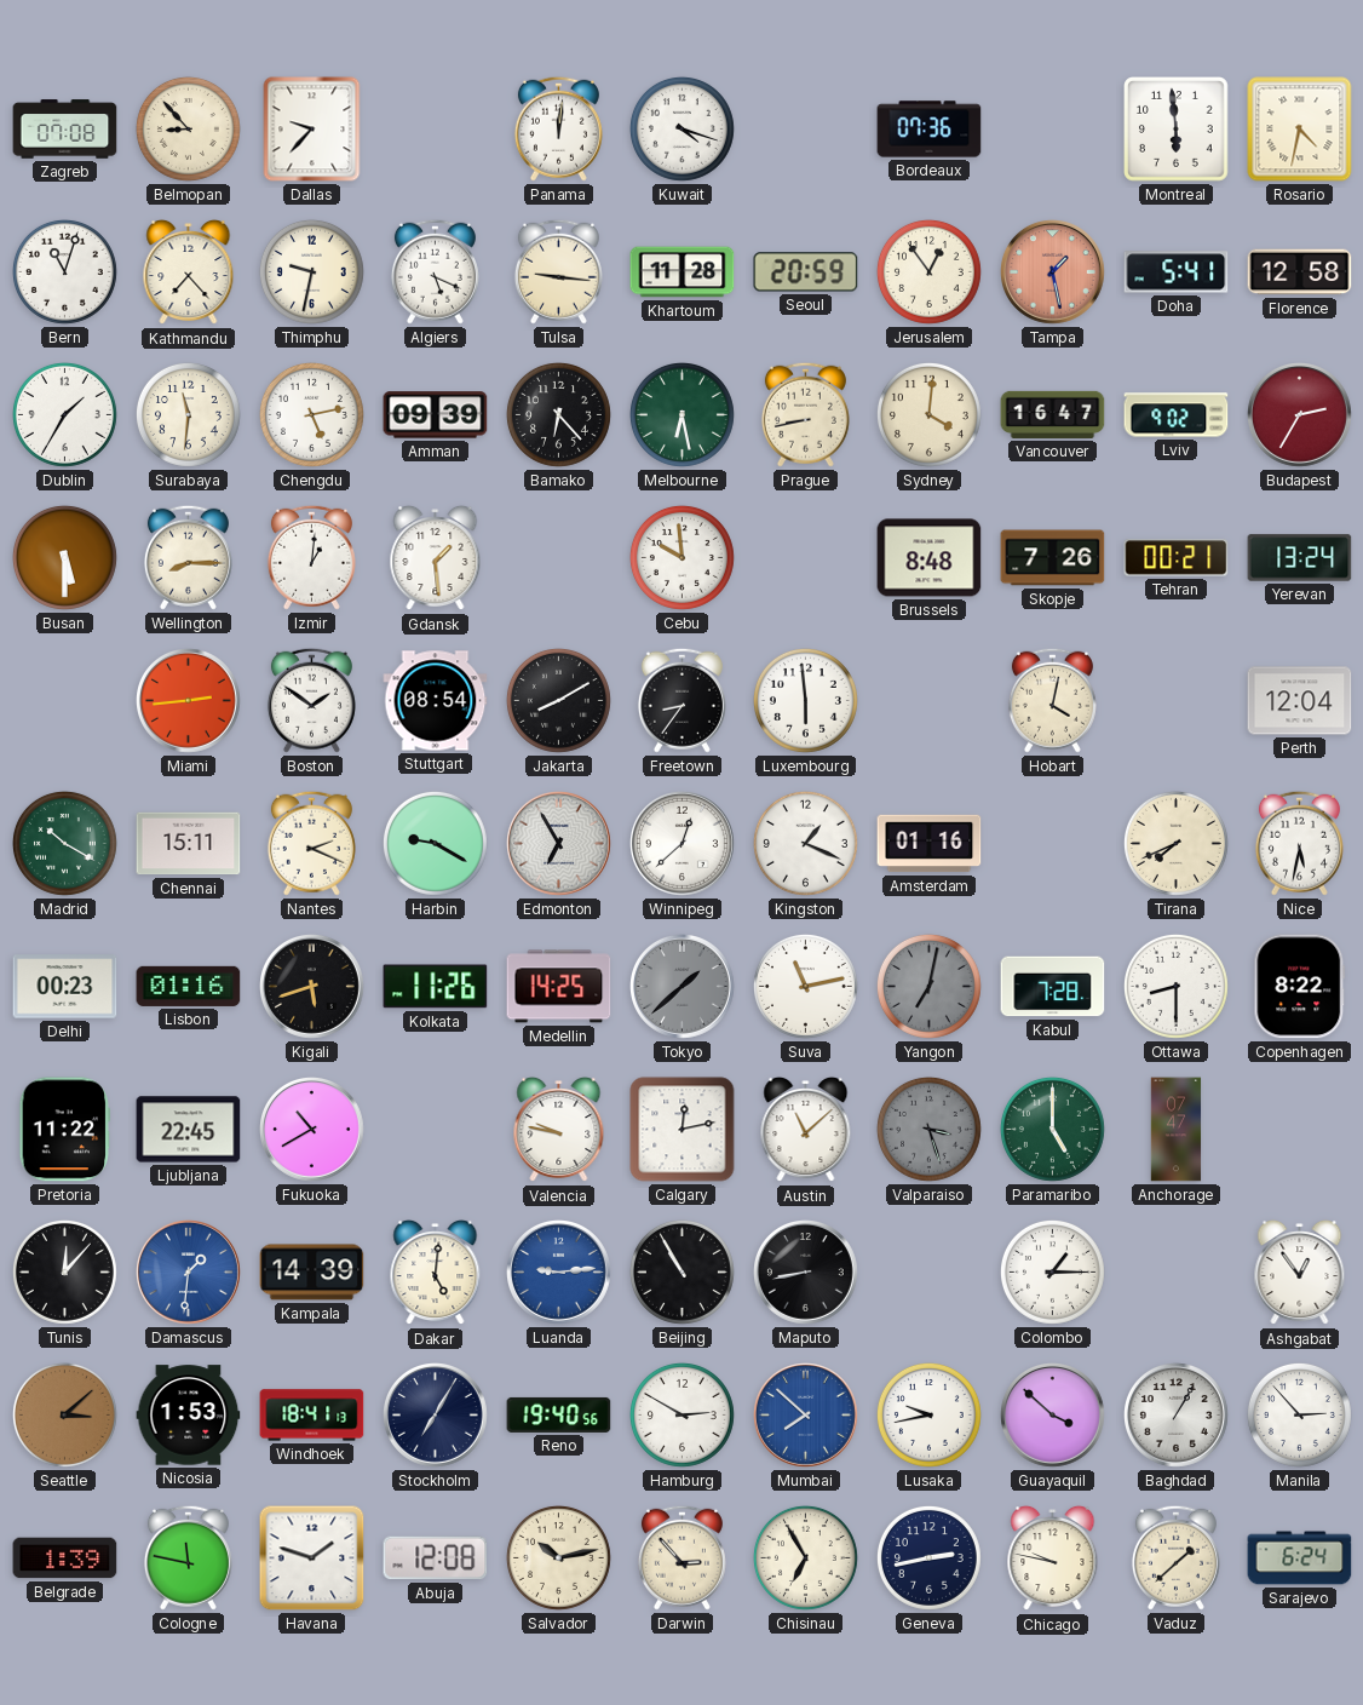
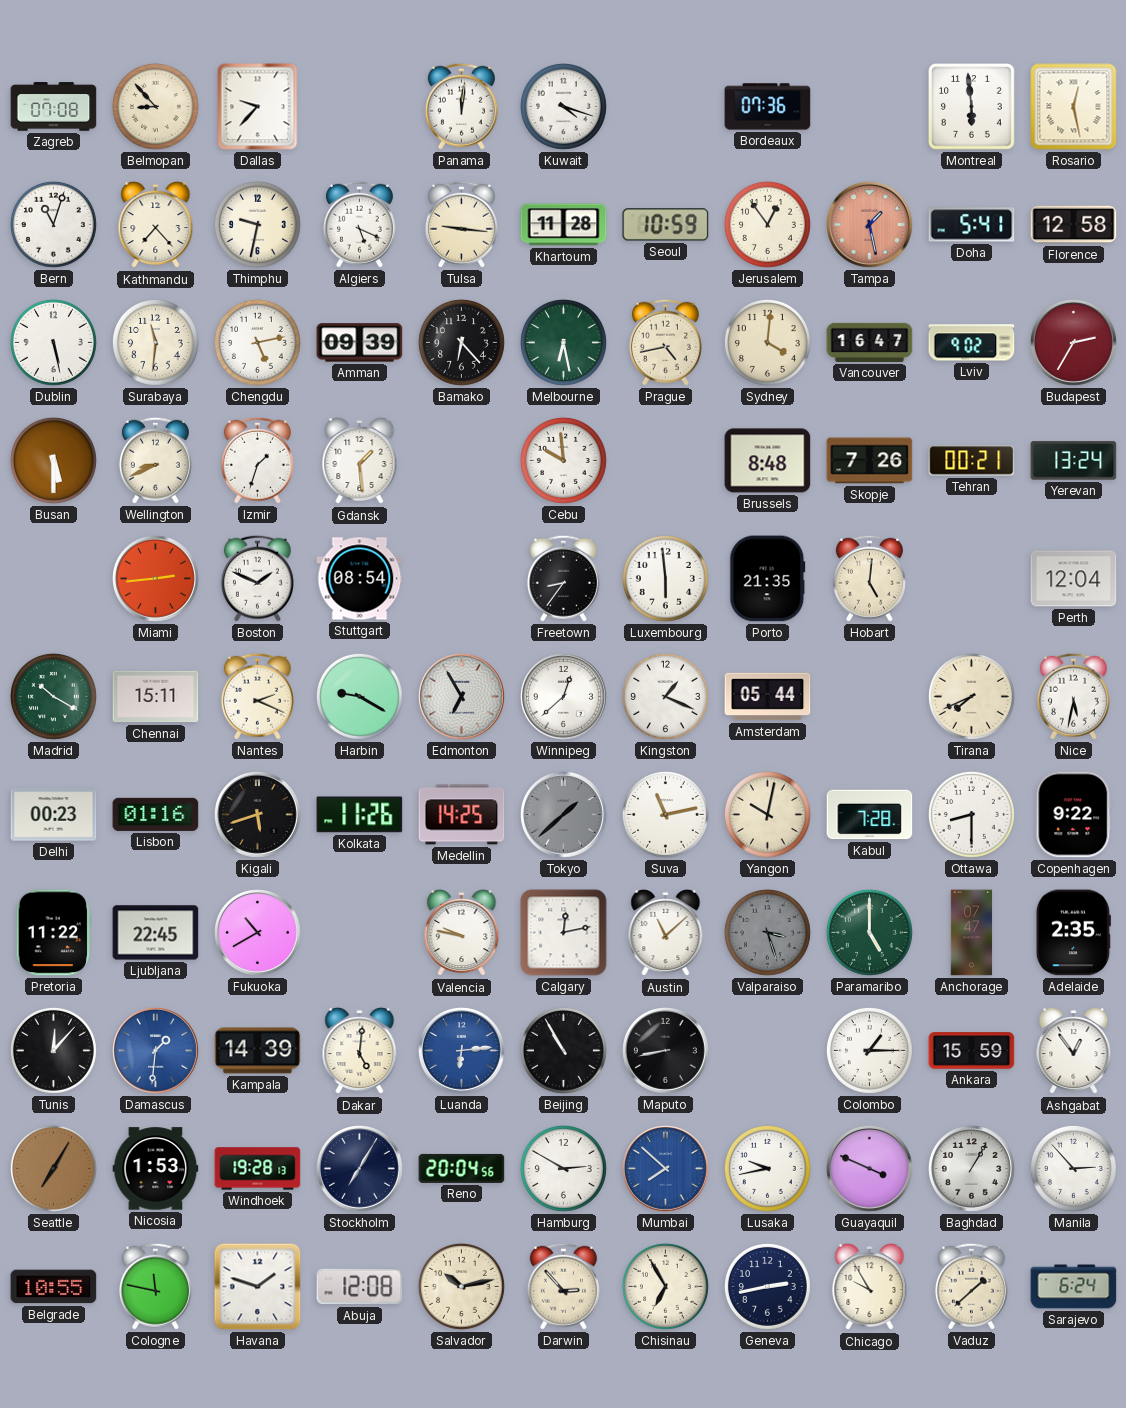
Rosario: 4:32 -> 12:28
Seoul: 20:59 -> 10:59
Dublin: 1:35 -> 5:28
Prague: 8:43 -> 4:43
Wellington: 8:15 -> 8:41
Izmir: 1:01 -> 1:33
Boston: 1:51 -> 1:49
Jakarta: 8:10 -> none
Porto: none -> 21:35
Hobart: 4:02 -> 5:01
Amsterdam: 01:16 -> 05:44
Yangon: 7:02 -> 10:02
Yangon dial: grey -> cream
Copenhagen: 8:22 -> 9:22
Adelaide: none -> 2:35
Luanda: 9:14 -> 6:14
Ankara: none -> 15:59
Seattle: 3:08 -> 7:05
Windhoek: 18:41 -> 19:28
Reno: 19:40 -> 20:04
Guayaquil: 3:52 -> 3:49
Belgrade: 1:39 -> 10:55
Chicago: 9:47 -> 9:55
